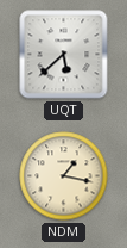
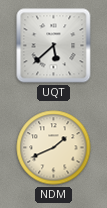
NDM: 1:17 -> 1:41
